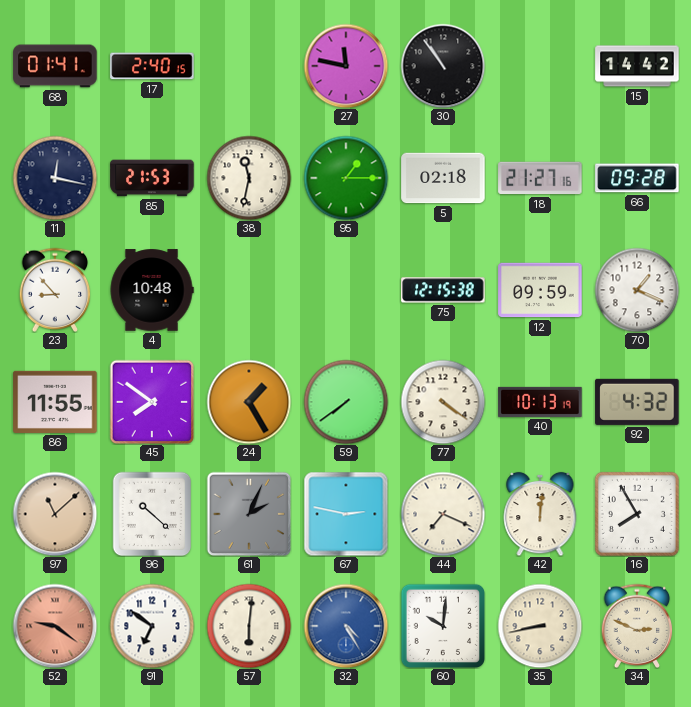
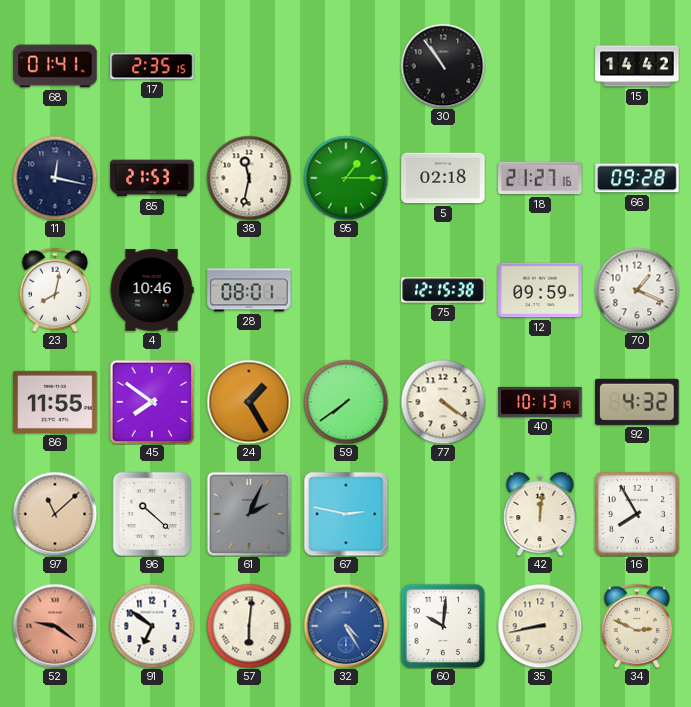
17: 2:40 -> 2:35
27: 11:47 -> none
23: 8:53 -> 8:02
4: 10:48 -> 10:46
28: none -> 08:01
44: 7:19 -> none
